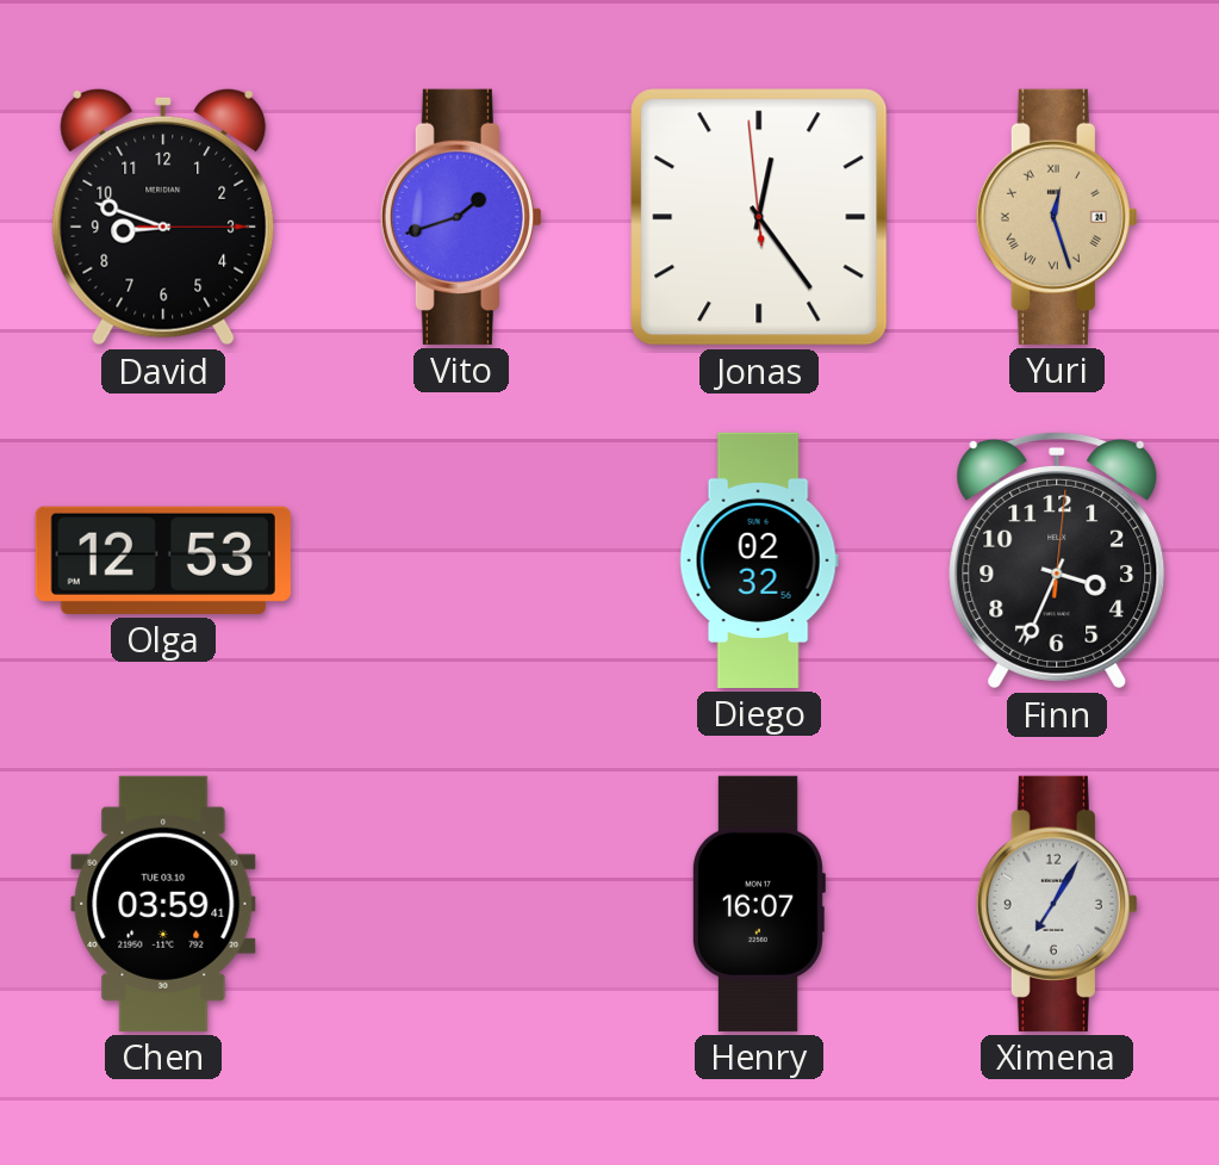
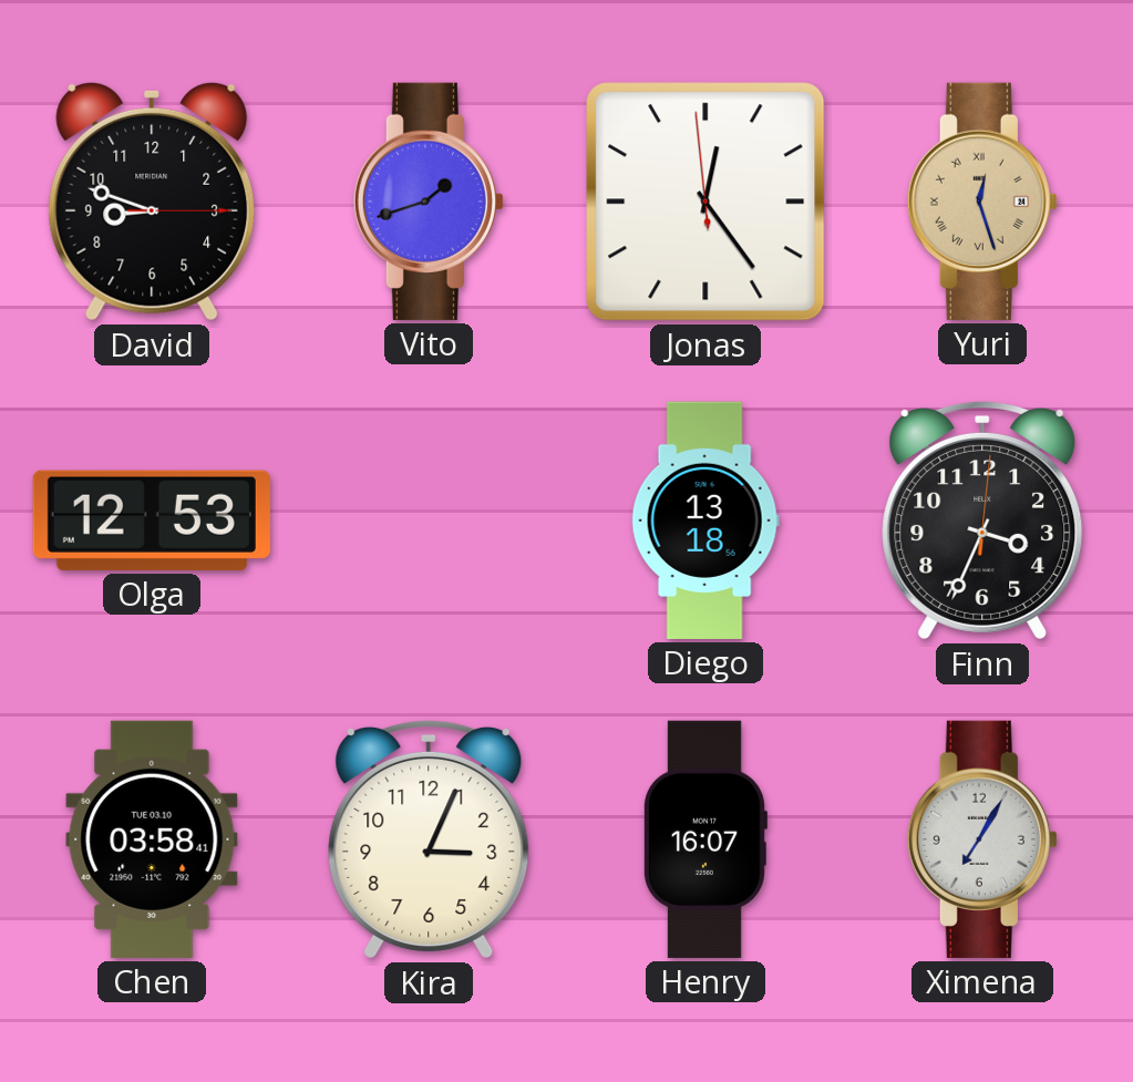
Diego: 02:32 -> 13:18
Chen: 03:59 -> 03:58
Kira: none -> 3:04
